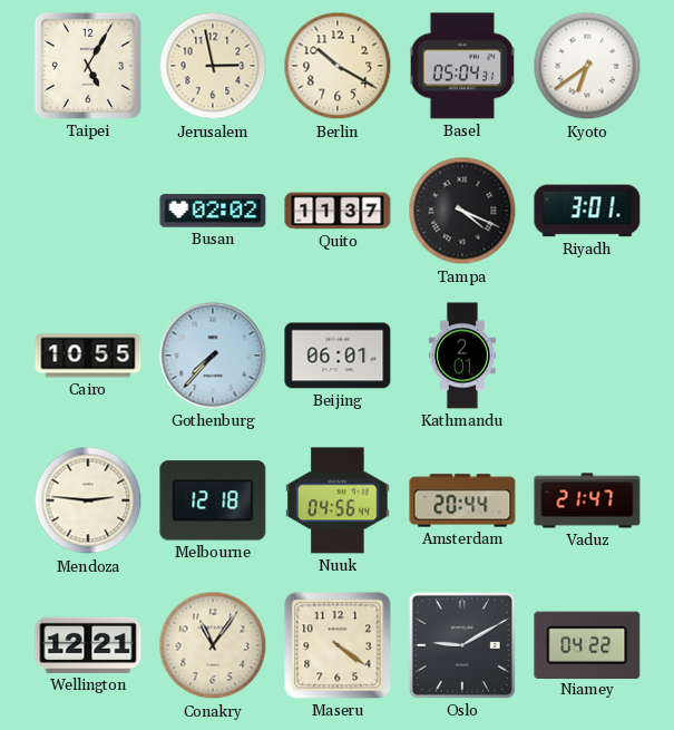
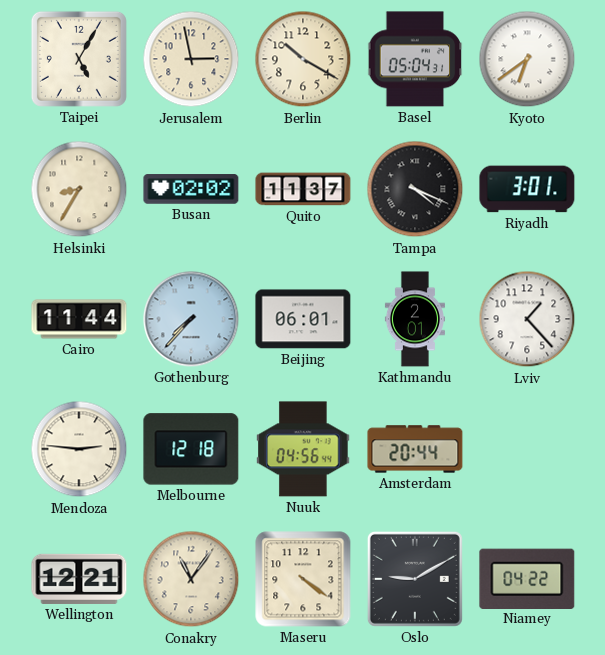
Helsinki: none -> 8:35
Cairo: 10:55 -> 11:44
Lviv: none -> 1:23
Vaduz: 21:47 -> none
